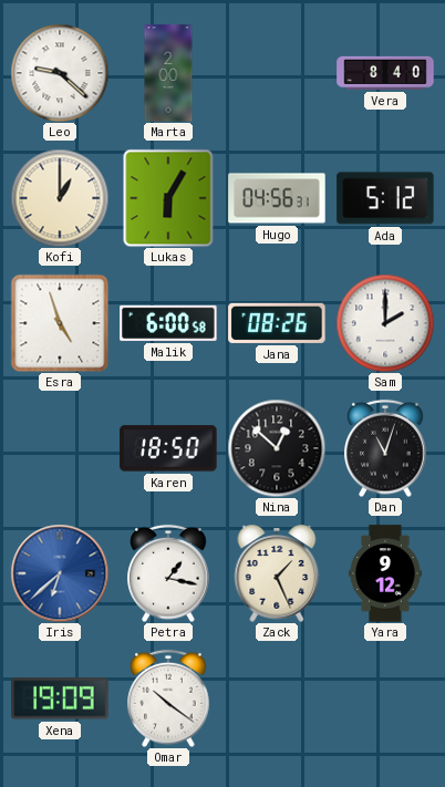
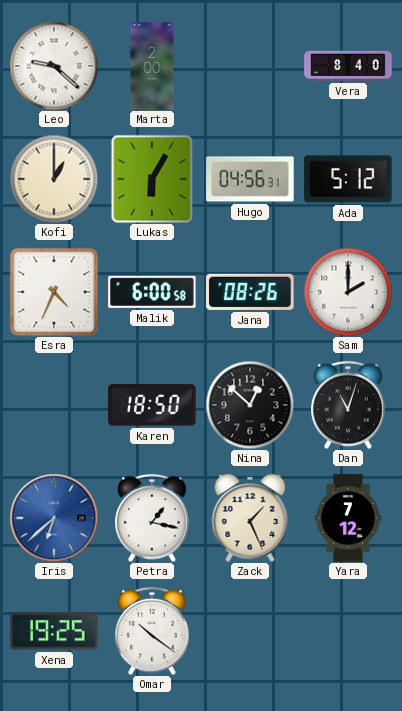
Esra: 4:57 -> 4:34
Yara: 9:12 -> 7:12
Xena: 19:09 -> 19:25
